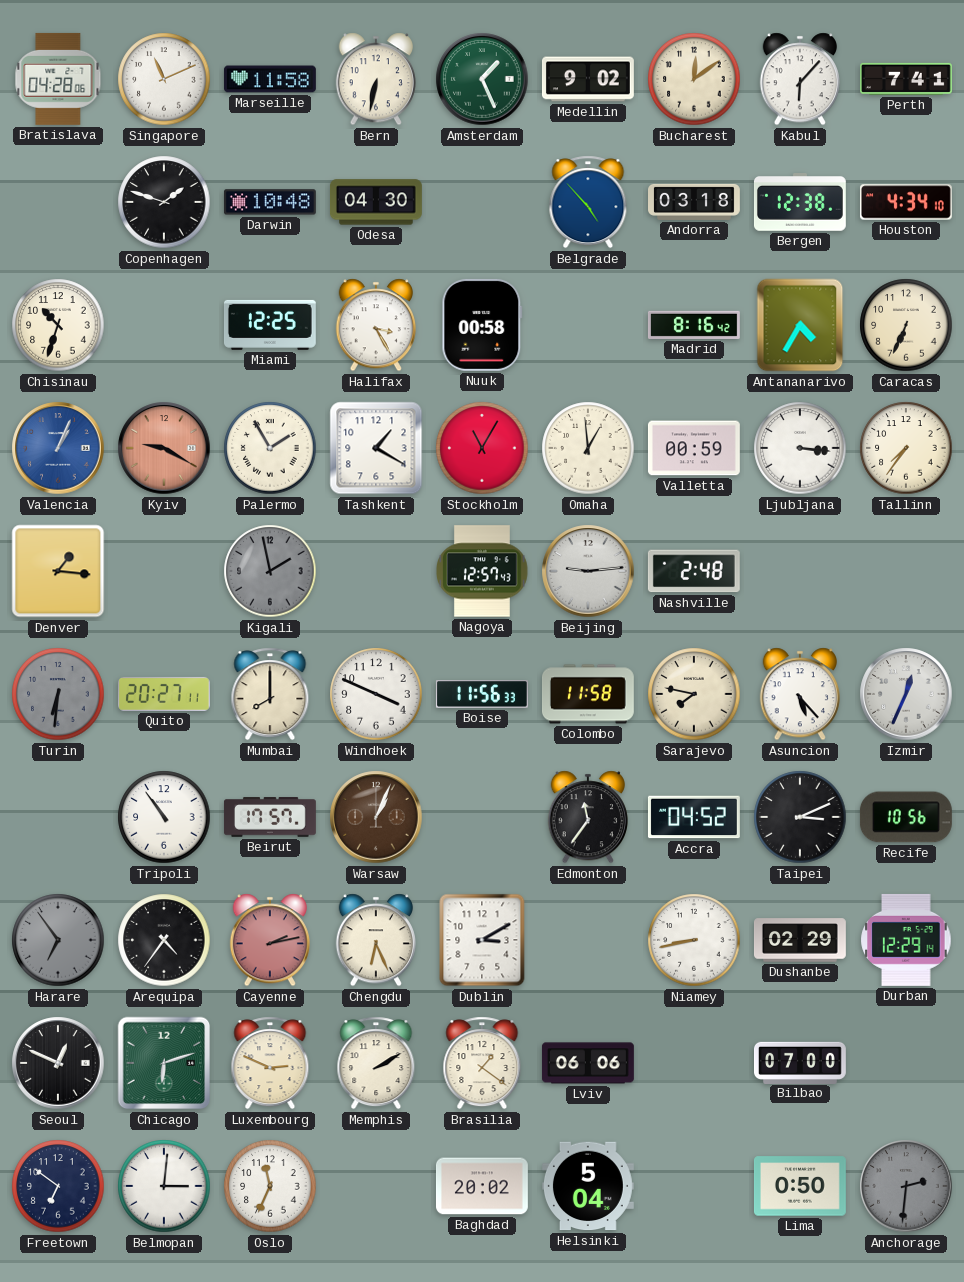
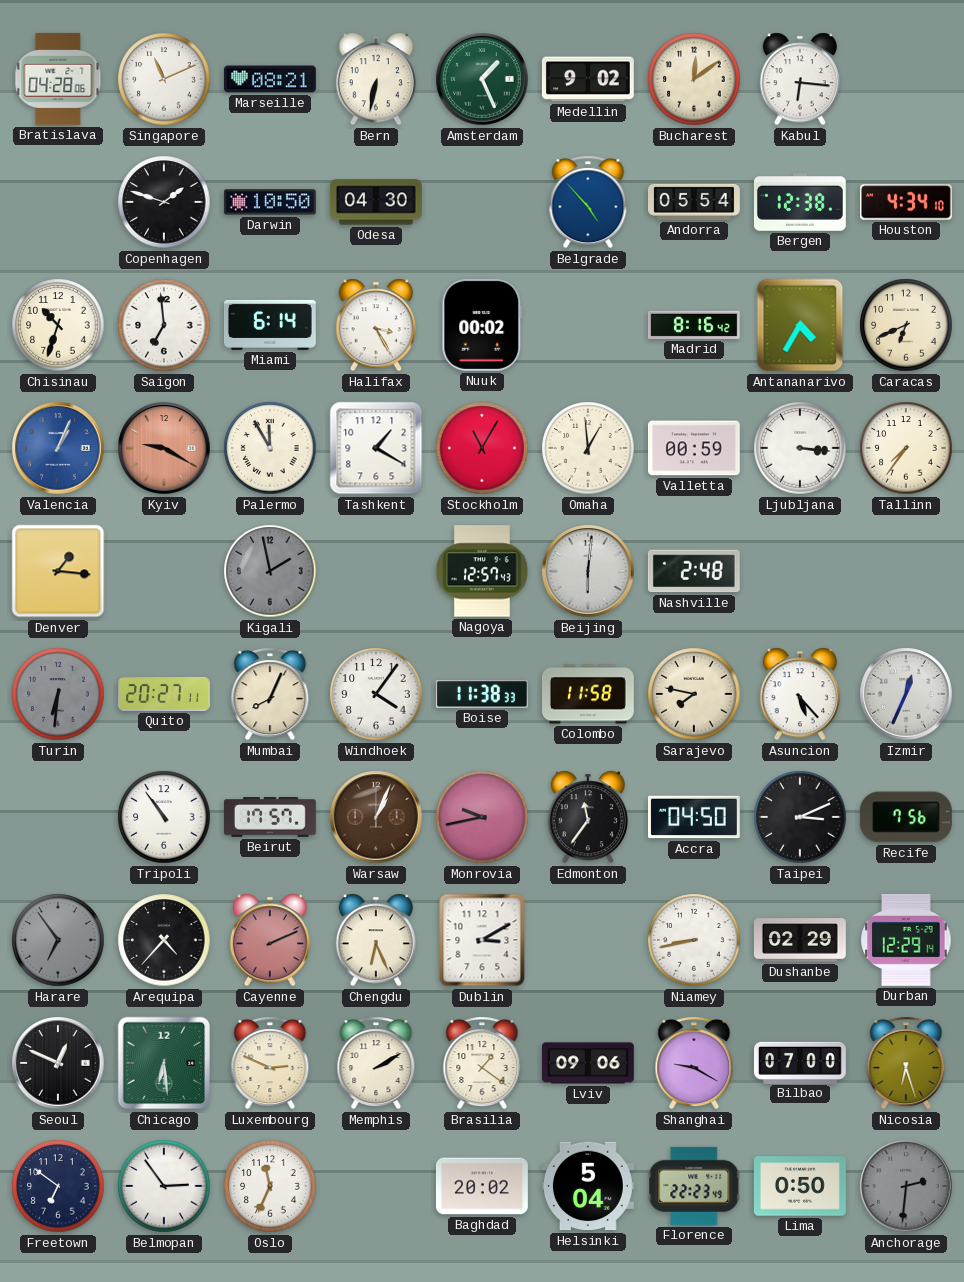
Marseille: 11:58 -> 08:21
Kabul: 6:07 -> 6:16
Perth: 7:41 -> none
Darwin: 10:48 -> 10:50
Andorra: 03:18 -> 05:54
Saigon: none -> 6:59
Miami: 12:25 -> 6:14
Nuuk: 00:58 -> 00:02
Caracas: 6:34 -> 6:41
Palermo: 1:55 -> 11:55
Beijing: 9:14 -> 6:01
Mumbai: 8:00 -> 8:04
Windhoek: 3:49 -> 4:06
Boise: 11:56 -> 11:38
Monrovia: none -> 9:43
Accra: 04:52 -> 04:50
Recife: 10:56 -> 7:56
Arequipa: 4:36 -> 4:37
Cayenne: 2:13 -> 2:11
Chicago: 6:12 -> 6:29
Lviv: 06:06 -> 09:06
Shanghai: none -> 9:20
Nicosia: none -> 6:27
Belmopan: 3:01 -> 2:54
Florence: none -> 22:23
